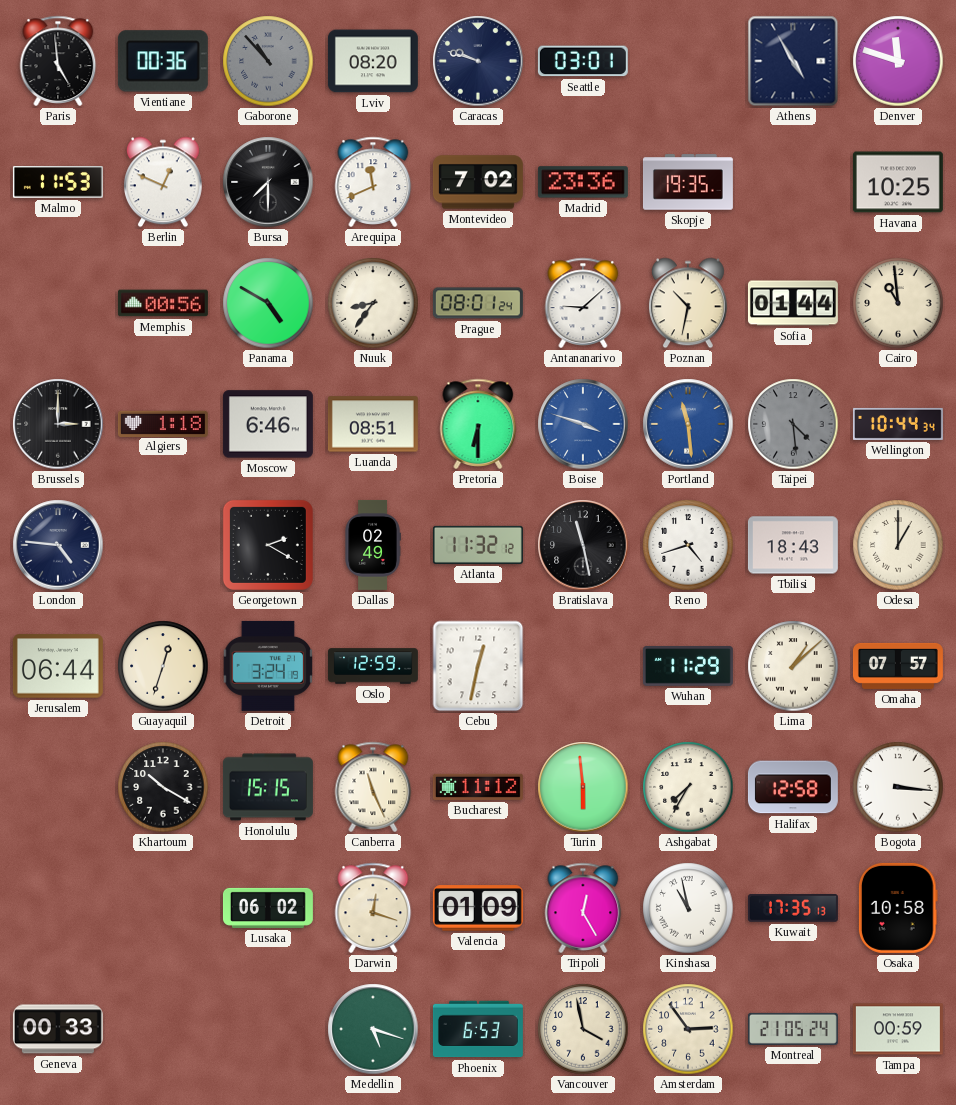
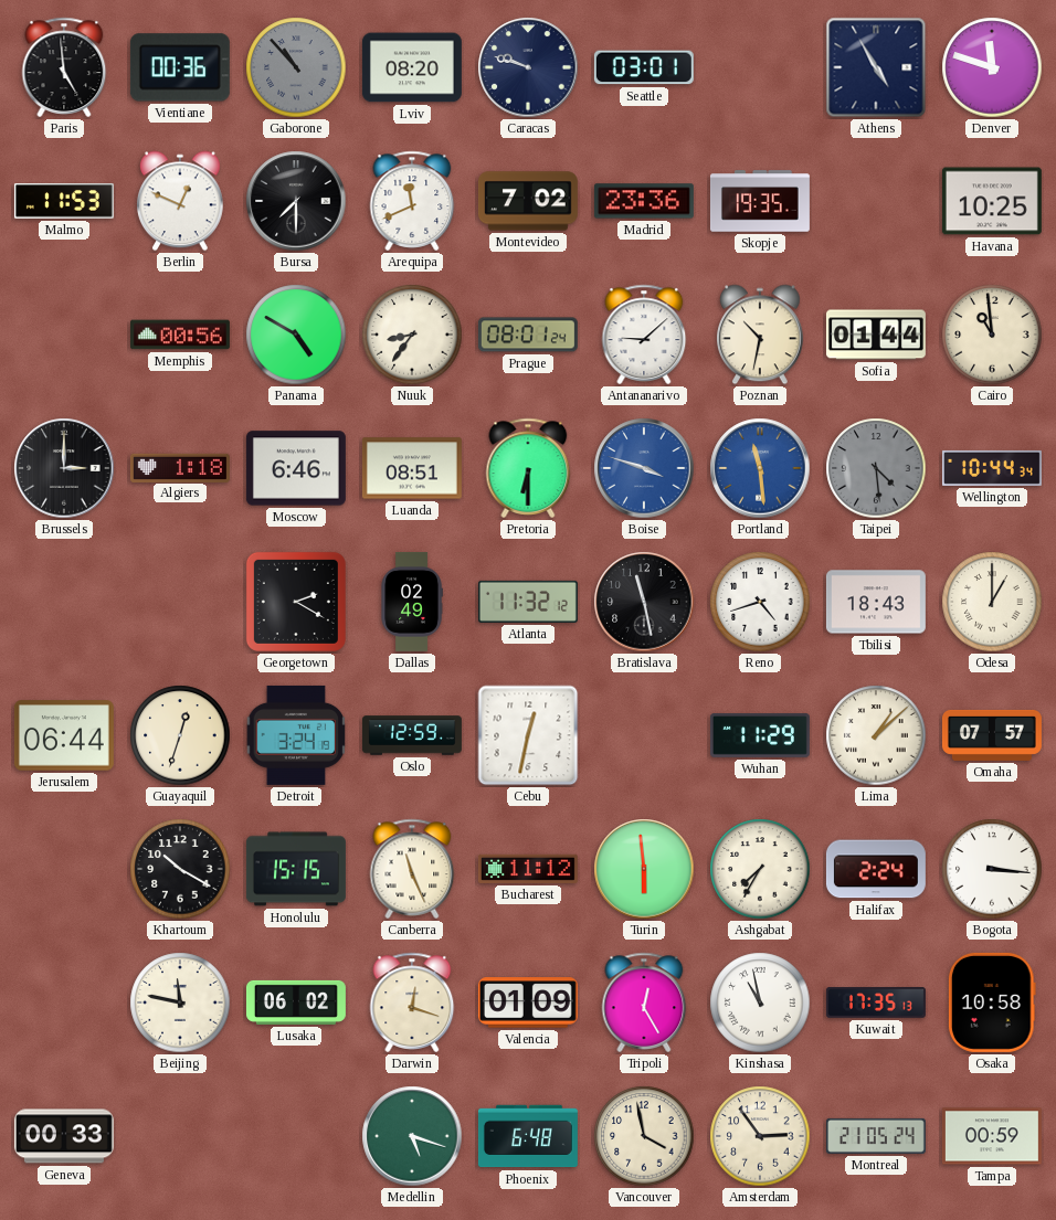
London: 4:46 -> none
Halifax: 12:58 -> 2:24
Beijing: none -> 11:47
Phoenix: 6:53 -> 6:48
